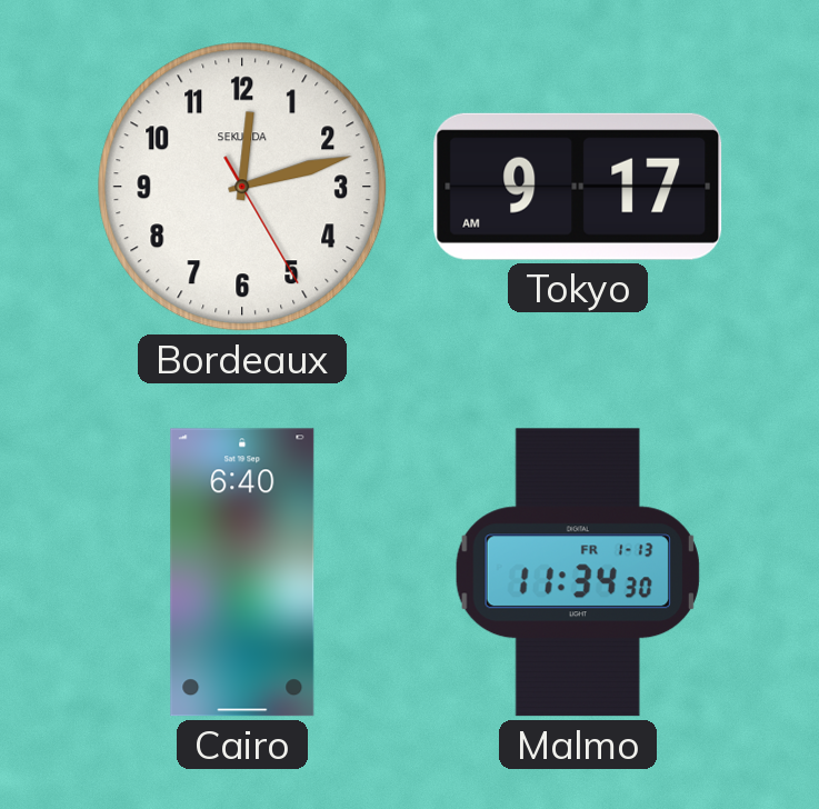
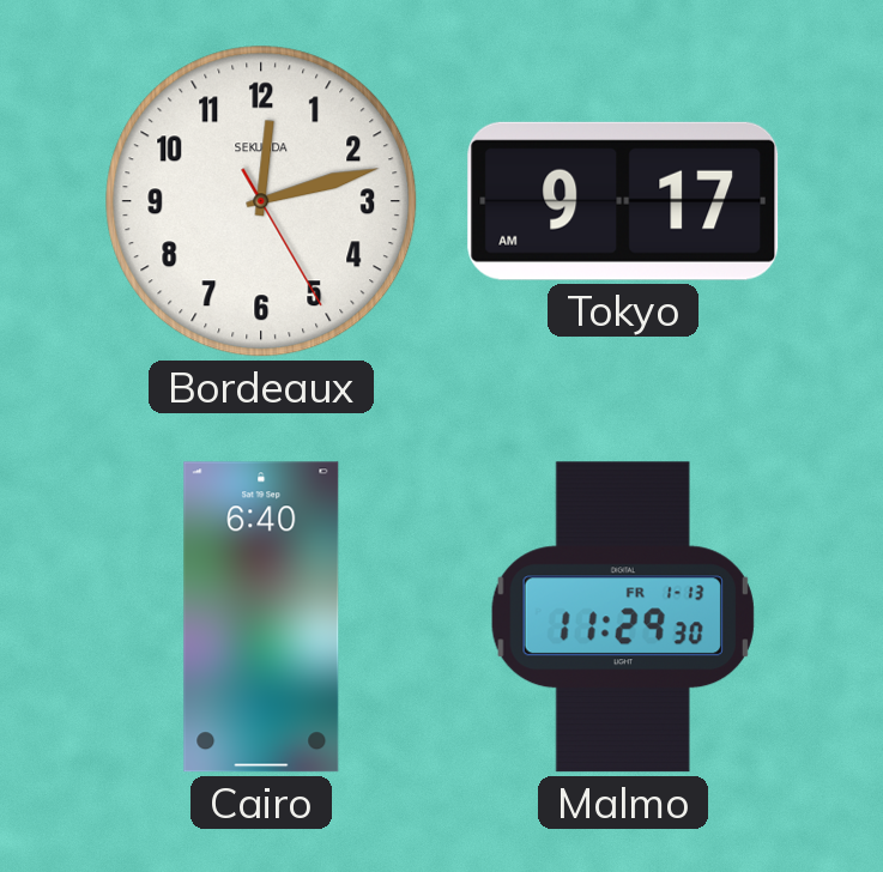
Malmo: 11:34 -> 11:29
